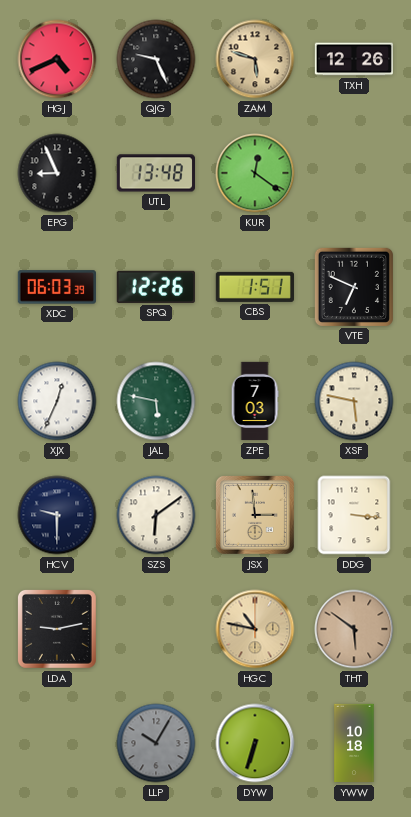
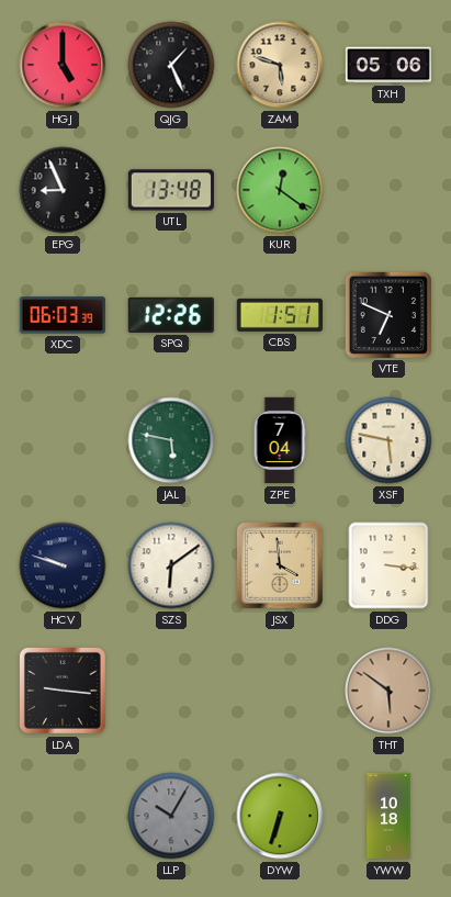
HGJ: 4:41 -> 5:00
QJG: 9:26 -> 1:26
TXH: 12:26 -> 05:06
XJX: 12:34 -> none
ZPE: 7:03 -> 7:04
HCV: 9:30 -> 9:48
JSX: 2:59 -> 3:59
LDA: 9:13 -> 9:16
HGC: 10:47 -> none
